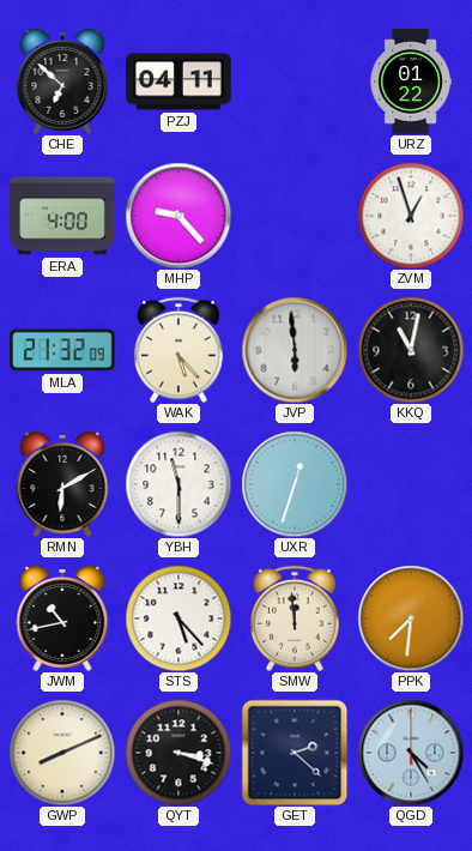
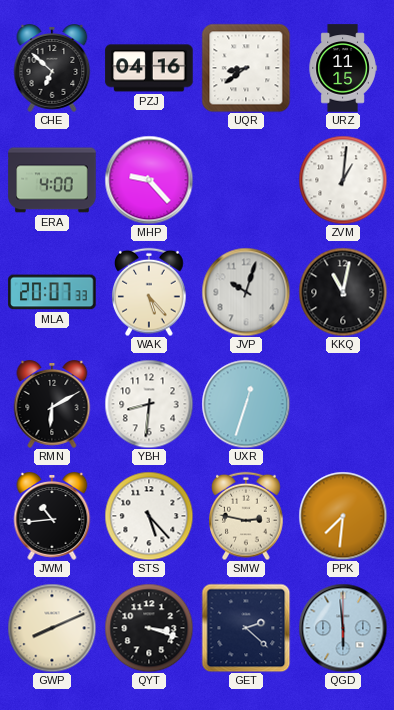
PZJ: 04:11 -> 04:16
UQR: none -> 8:39
URZ: 01:22 -> 11:15
ZVM: 12:57 -> 1:01
MLA: 21:32 -> 20:07
JVP: 5:59 -> 10:03
YBH: 11:30 -> 8:31
JWM: 10:43 -> 10:44
SMW: 11:59 -> 2:47
QGD: 4:25 -> 5:59
